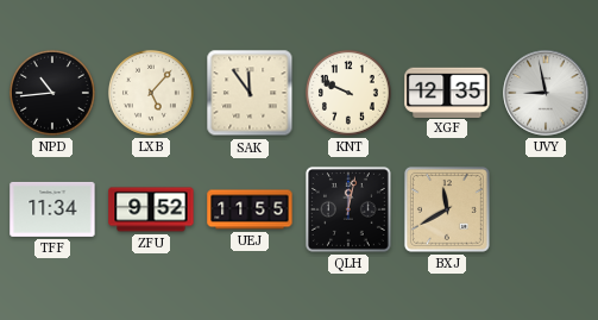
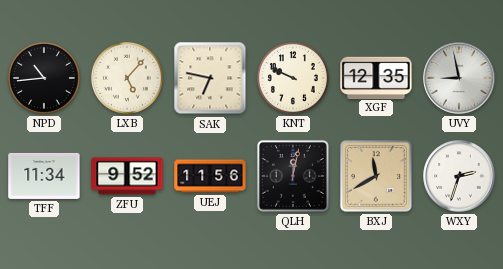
SAK: 11:54 -> 6:47
UEJ: 11:55 -> 11:56
WXY: none -> 2:33
